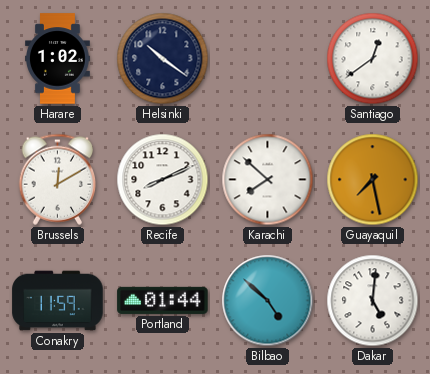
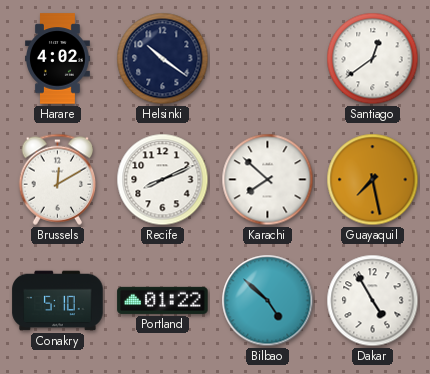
Harare: 1:02 -> 4:02
Conakry: 11:59 -> 5:10
Portland: 01:44 -> 01:22
Dakar: 5:01 -> 4:55
